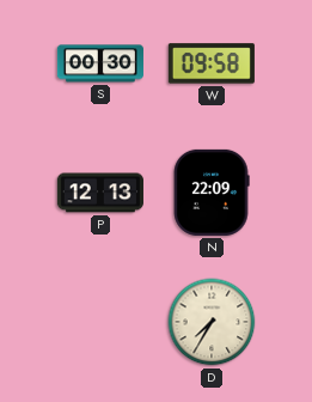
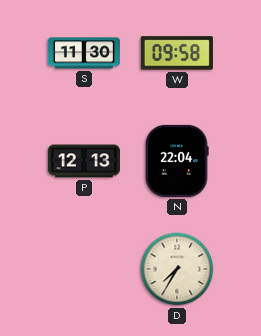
S: 00:30 -> 11:30
N: 22:09 -> 22:04
